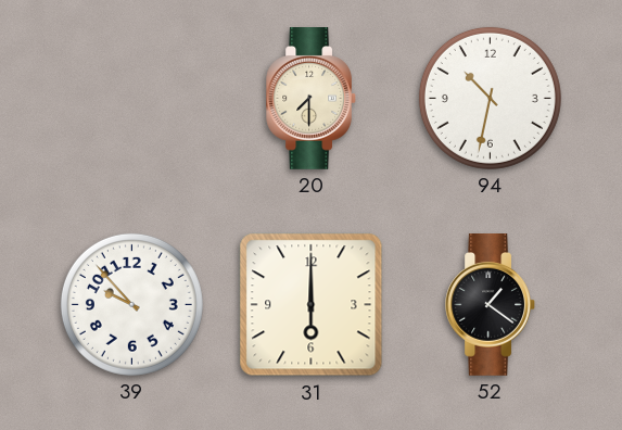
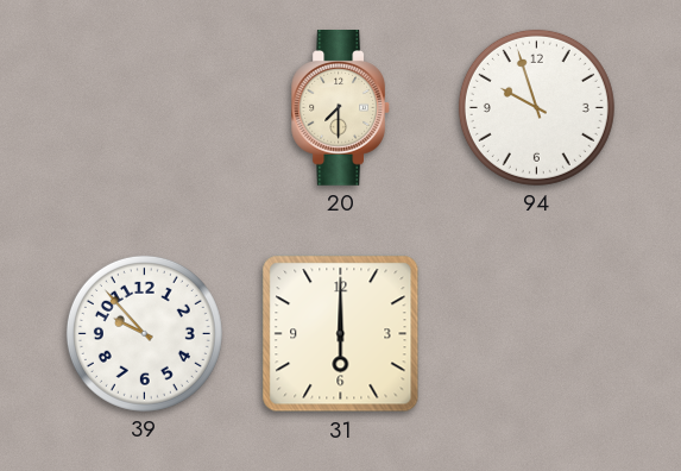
94: 10:32 -> 9:57
52: 1:21 -> none
